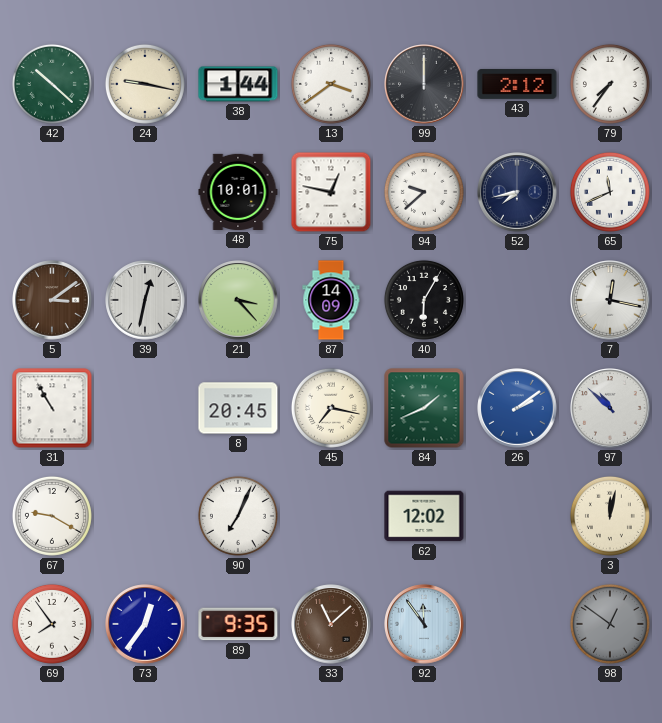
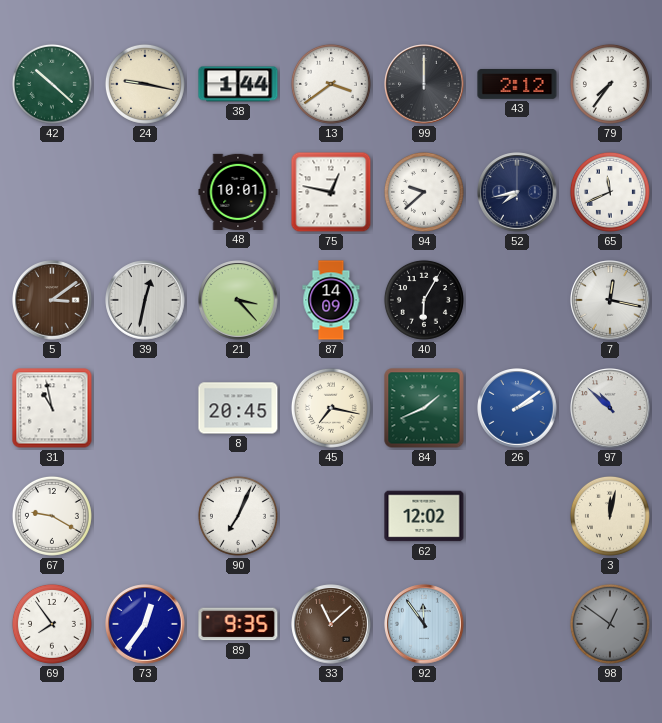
31: 10:55 -> 10:58
